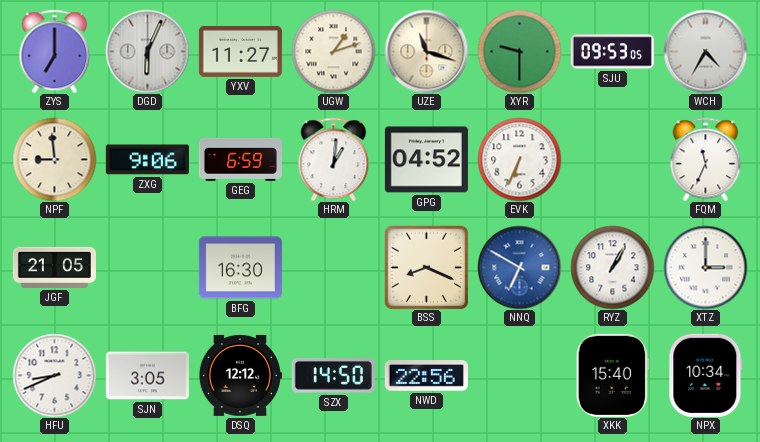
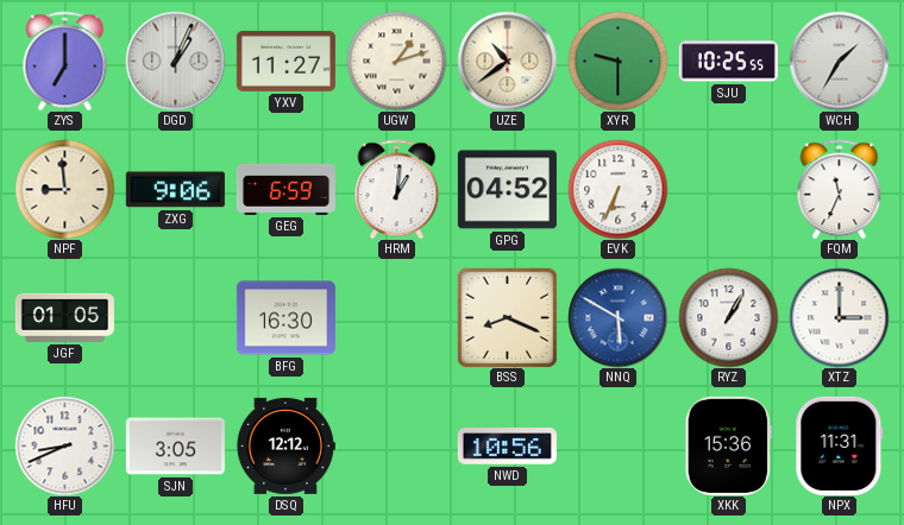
DGD: 6:04 -> 1:04
UZE: 11:18 -> 10:39
SJU: 09:53 -> 10:25
WCH: 4:35 -> 1:35
JGF: 21:05 -> 01:05
NNQ: 6:50 -> 5:50
SZX: 14:50 -> none
NWD: 22:56 -> 10:56
XKK: 15:40 -> 15:36
NPX: 10:34 -> 11:31
